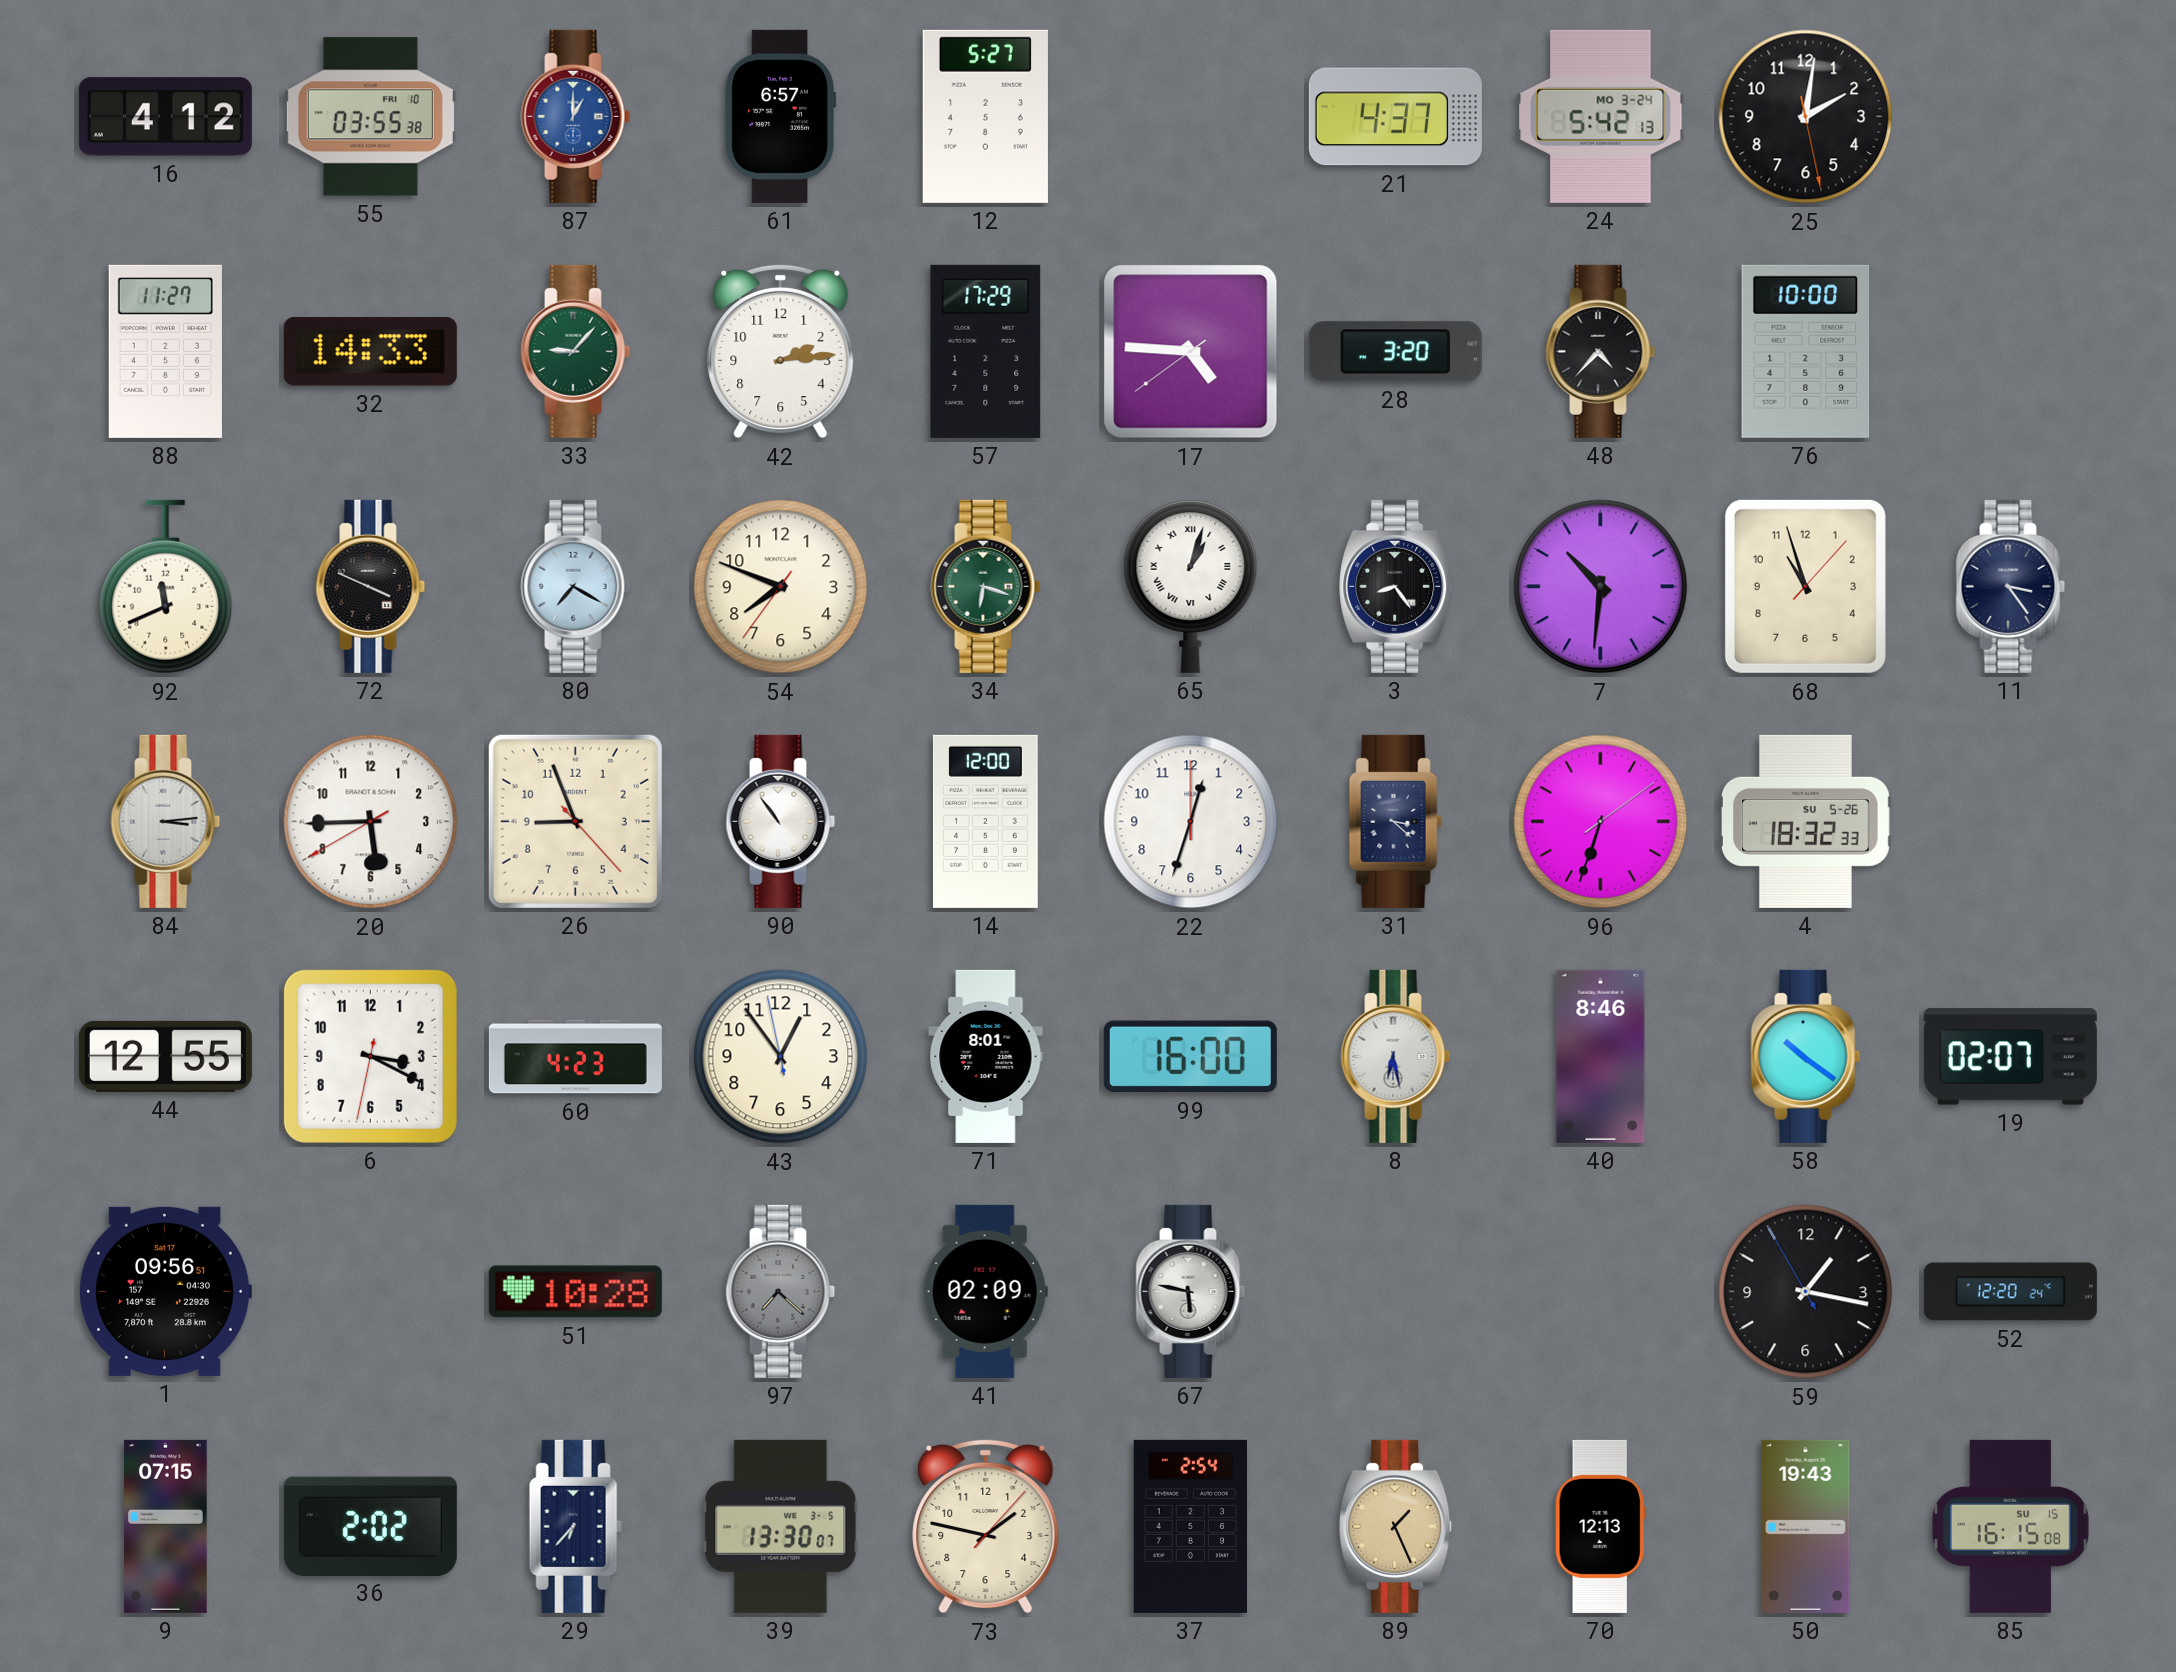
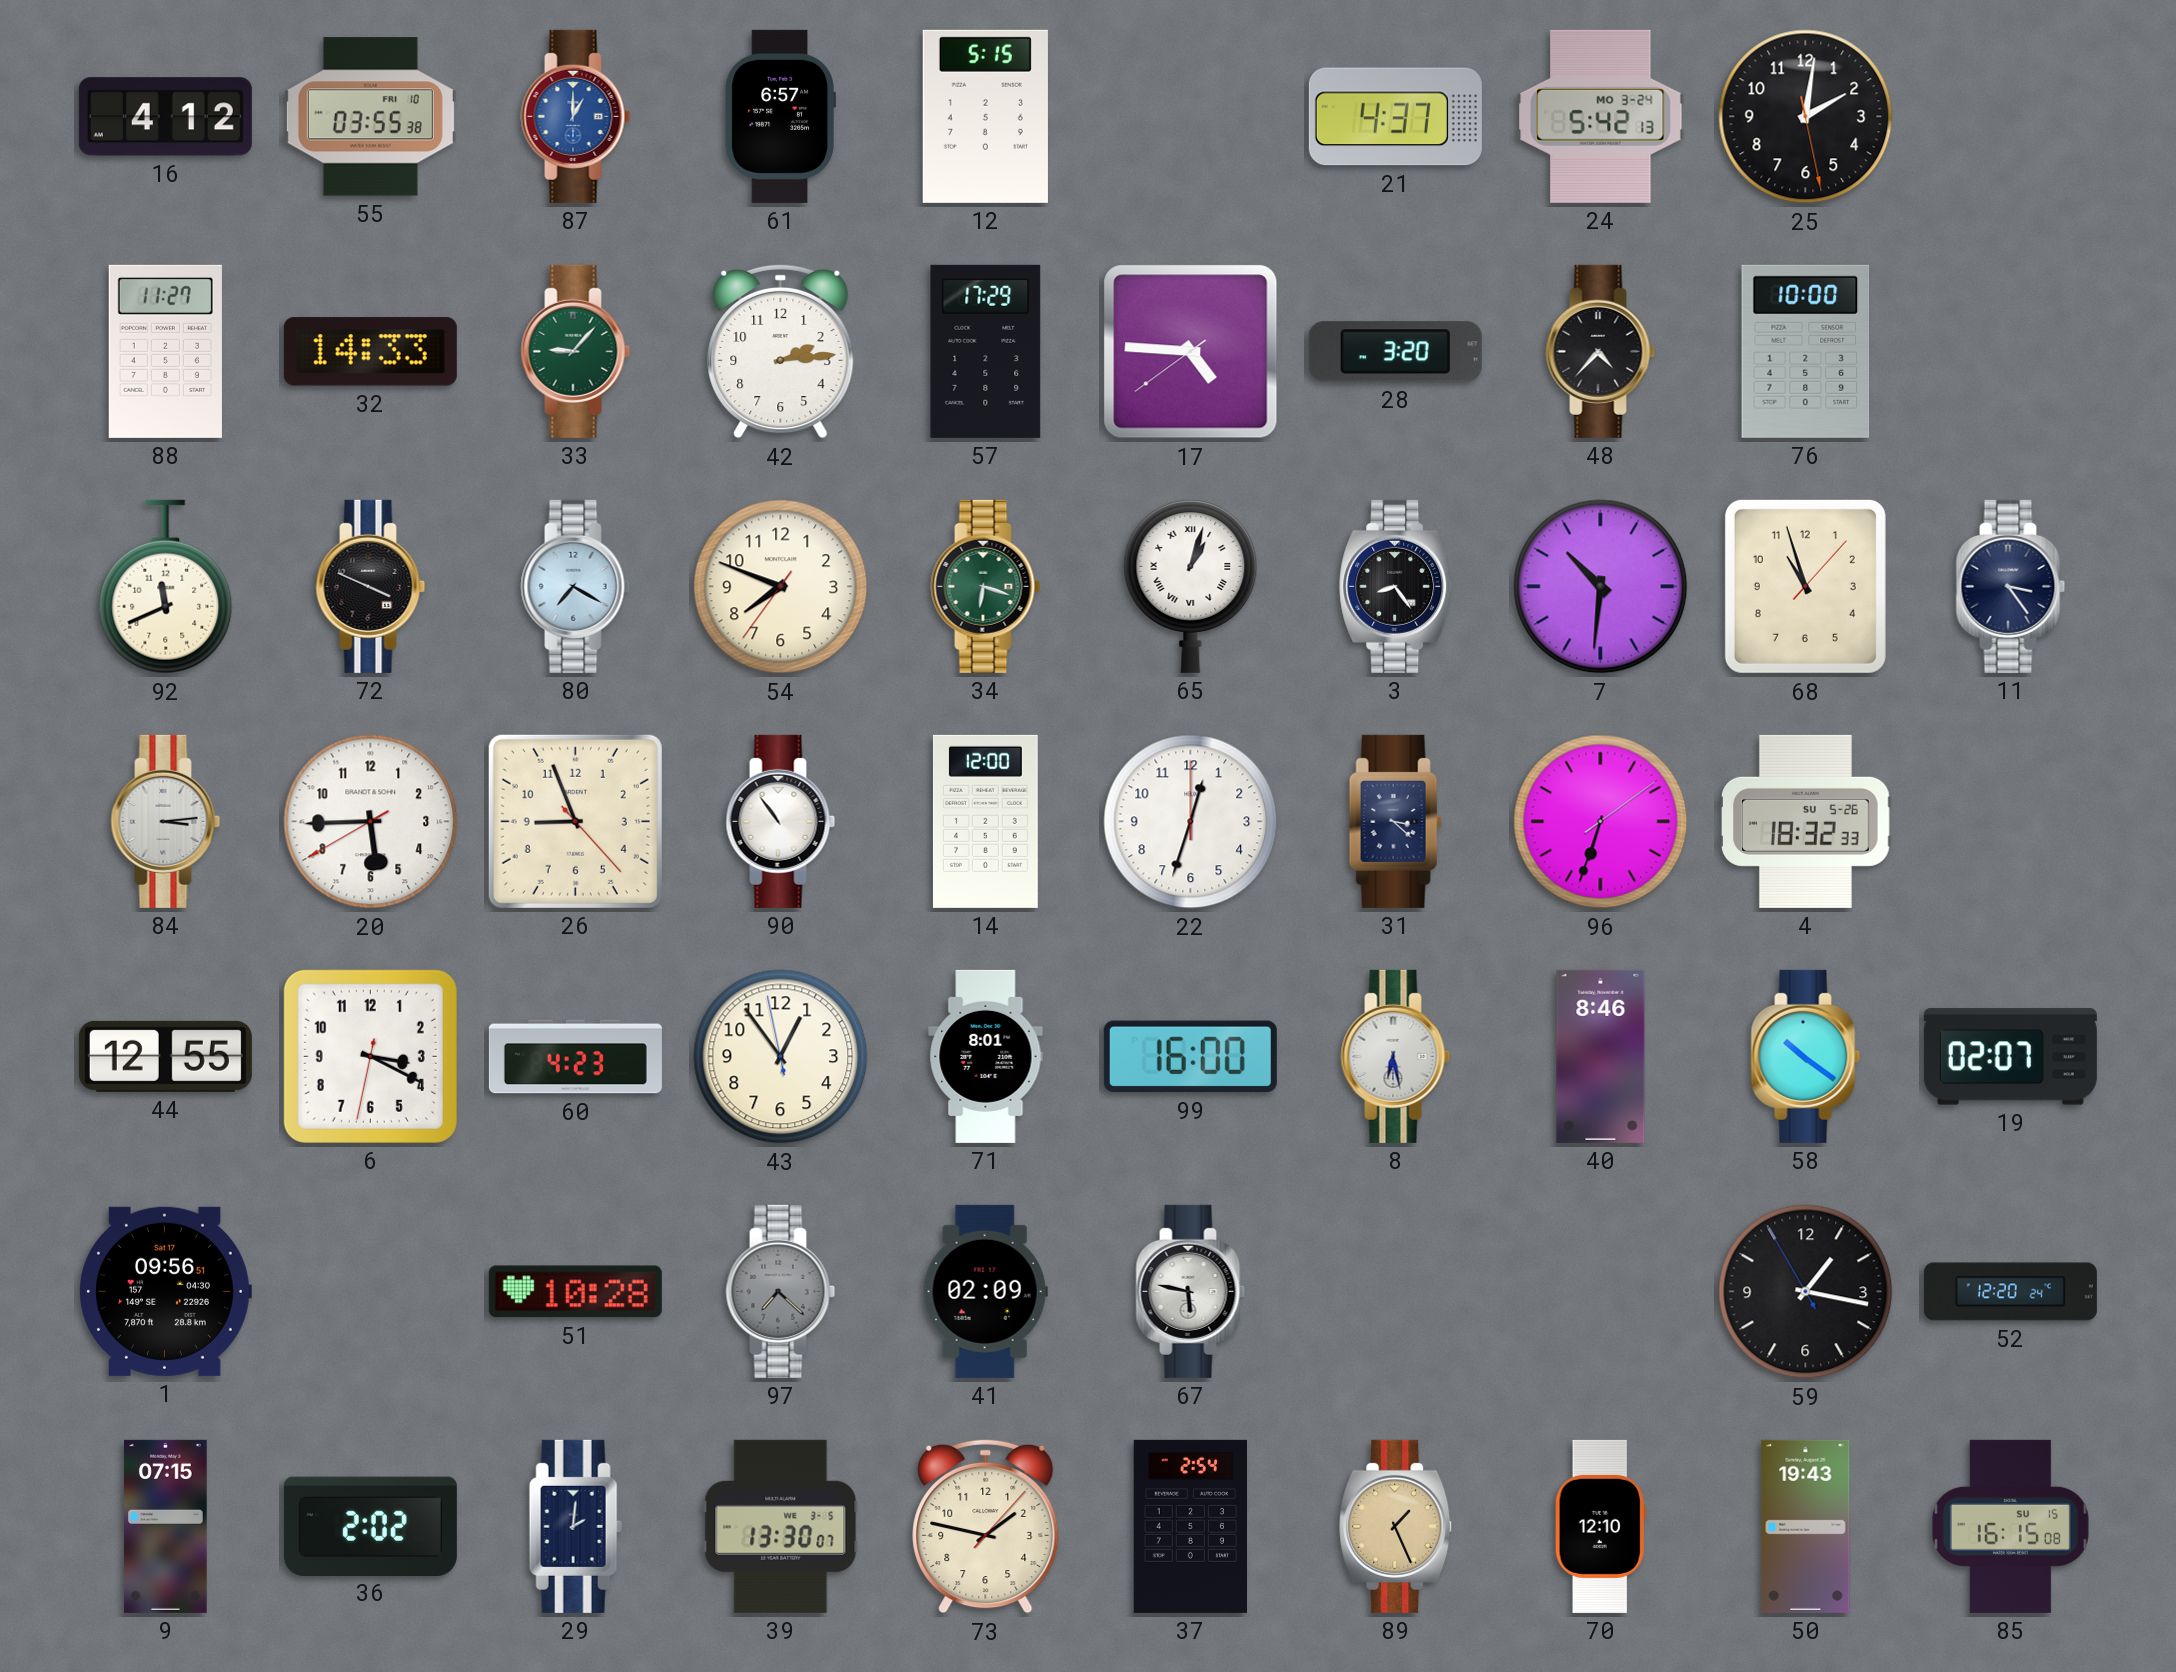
12: 5:27 -> 5:15
29: 6:37 -> 2:01
70: 12:13 -> 12:10
